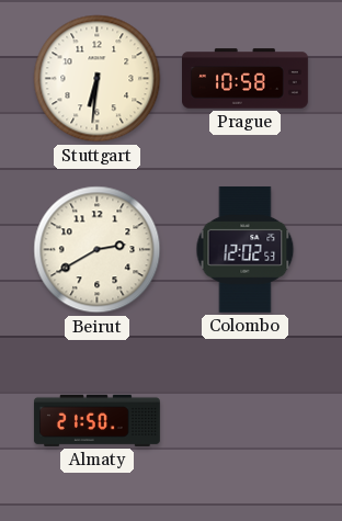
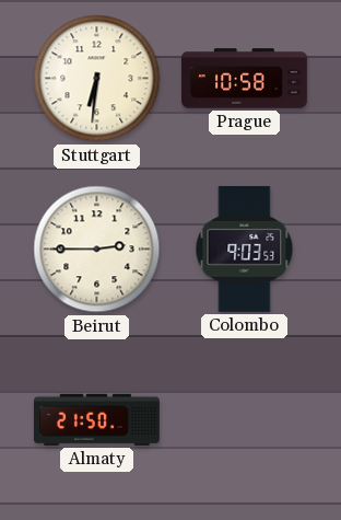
Beirut: 2:40 -> 2:45
Colombo: 12:02 -> 9:03
